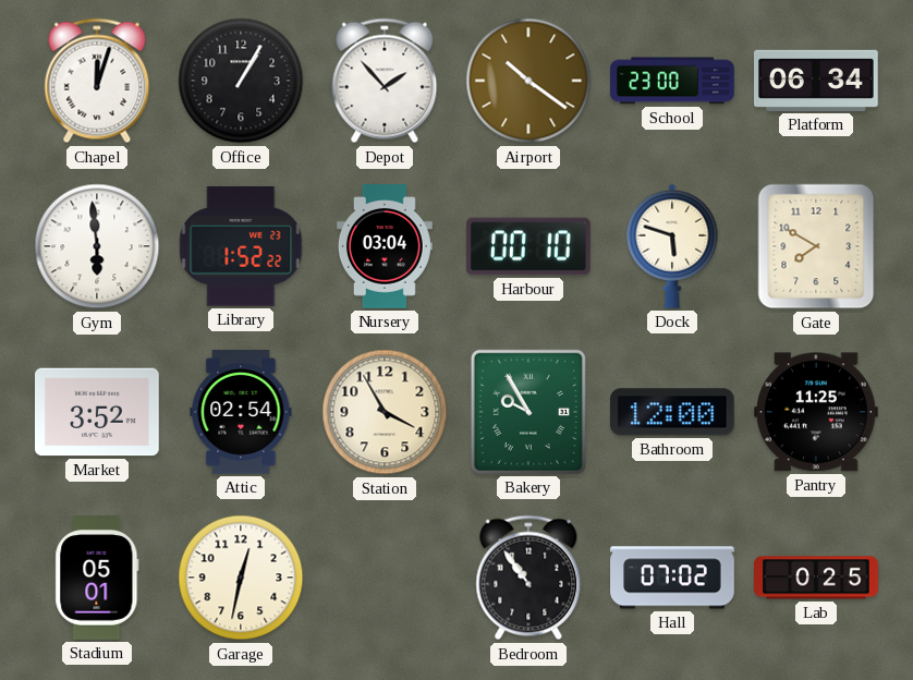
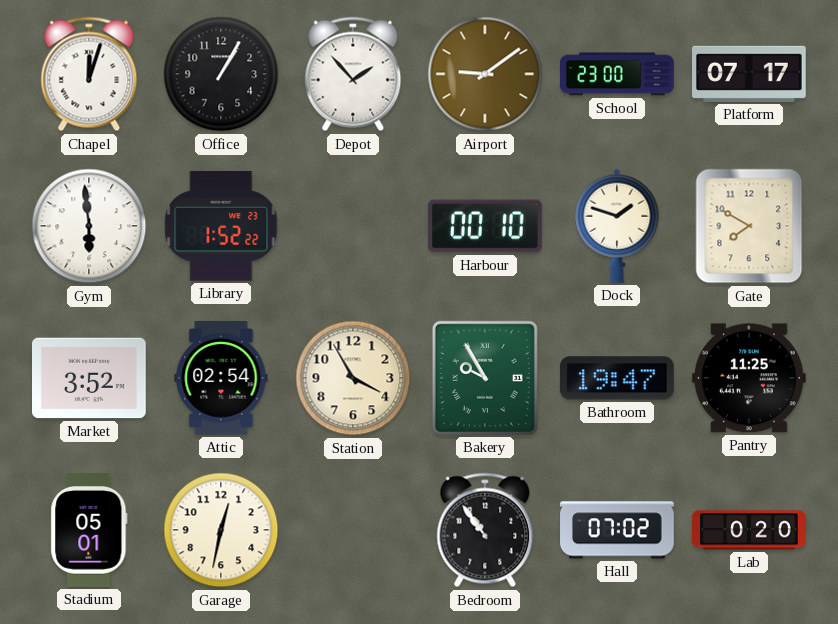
Airport: 10:21 -> 9:09
Platform: 06:34 -> 07:17
Nursery: 03:04 -> none
Dock: 5:48 -> 1:48
Bathroom: 12:00 -> 19:47
Lab: 0:25 -> 0:20
